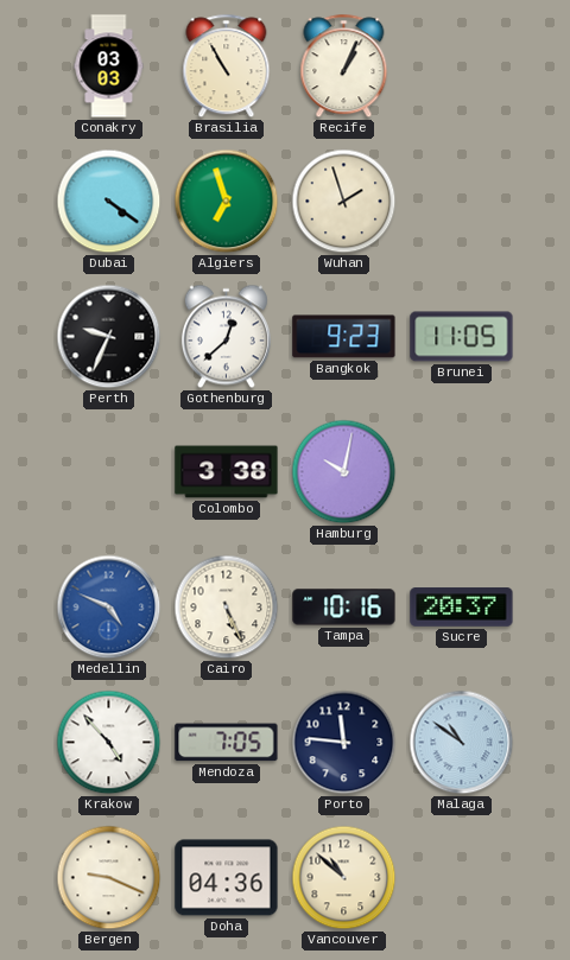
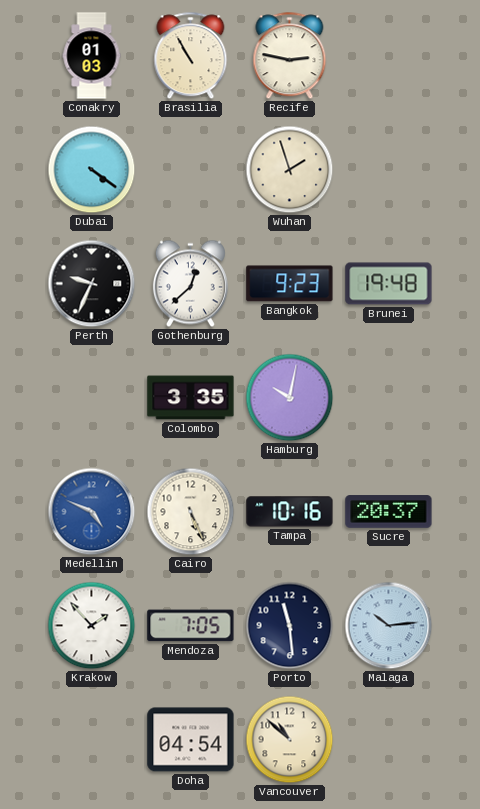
Conakry: 03:03 -> 01:03
Recife: 1:04 -> 2:47
Algiers: 6:57 -> none
Brunei: 11:05 -> 19:48
Colombo: 3:38 -> 3:35
Krakow: 4:53 -> 1:53
Porto: 11:46 -> 11:29
Malaga: 10:51 -> 10:14
Bergen: 9:19 -> none
Doha: 04:36 -> 04:54
